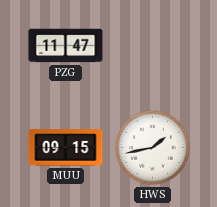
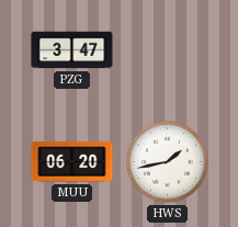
PZG: 11:47 -> 3:47
MUU: 09:15 -> 06:20
